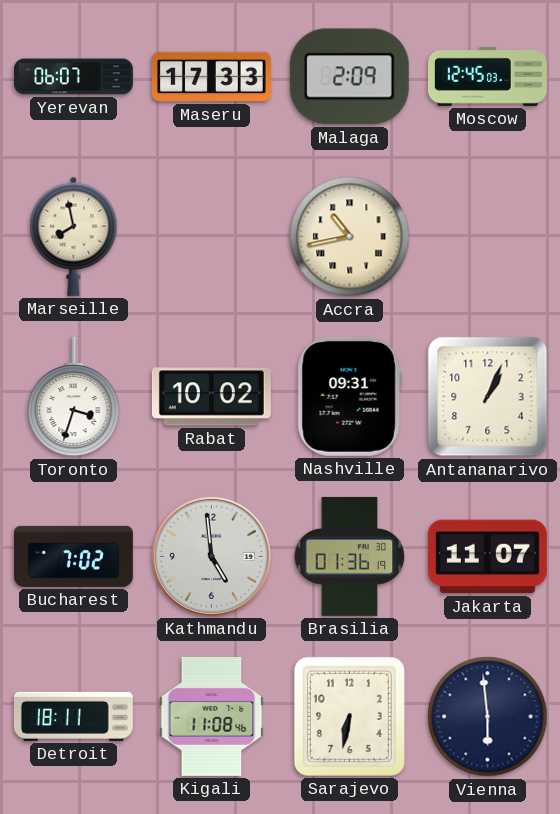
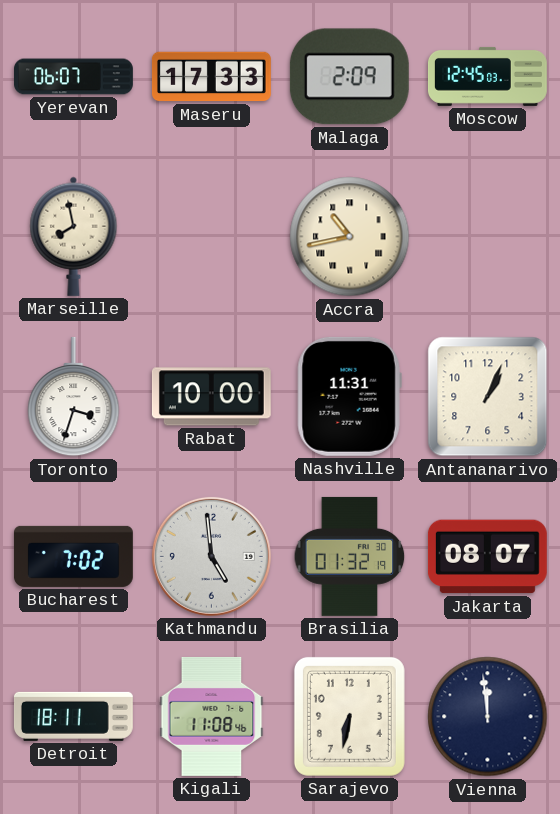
Rabat: 10:02 -> 10:00
Nashville: 09:31 -> 11:31
Brasilia: 01:36 -> 01:32
Jakarta: 11:07 -> 08:07
Vienna: 5:59 -> 11:59
